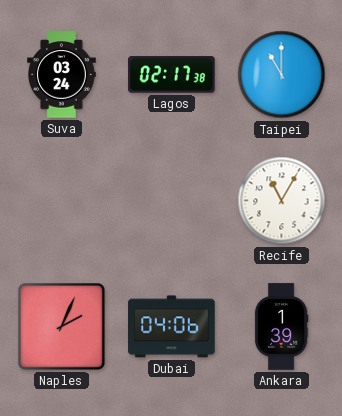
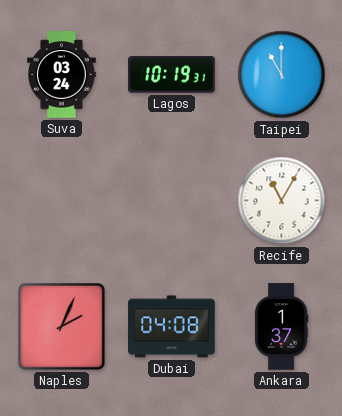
Lagos: 02:17 -> 10:19
Dubai: 04:06 -> 04:08
Ankara: 1:39 -> 1:37
